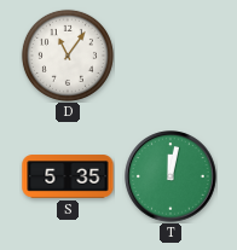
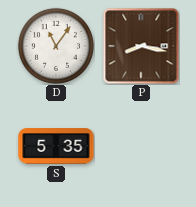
P: none -> 8:17
T: 12:02 -> none
